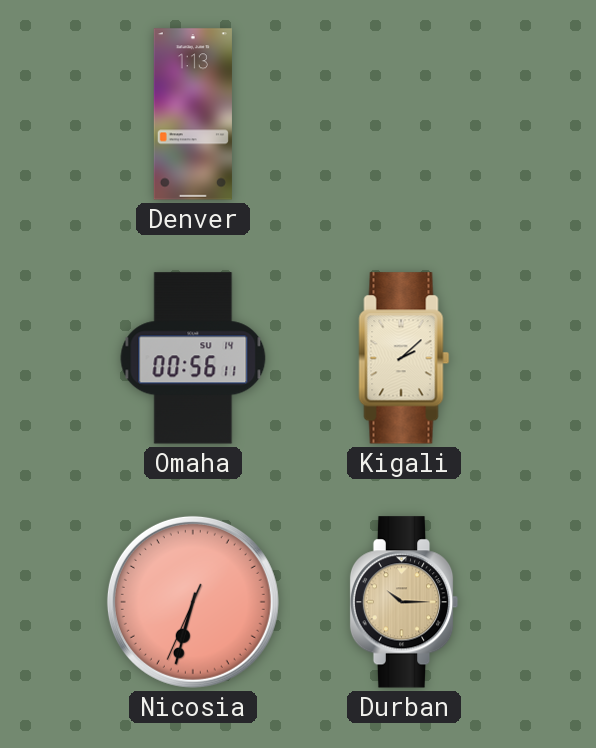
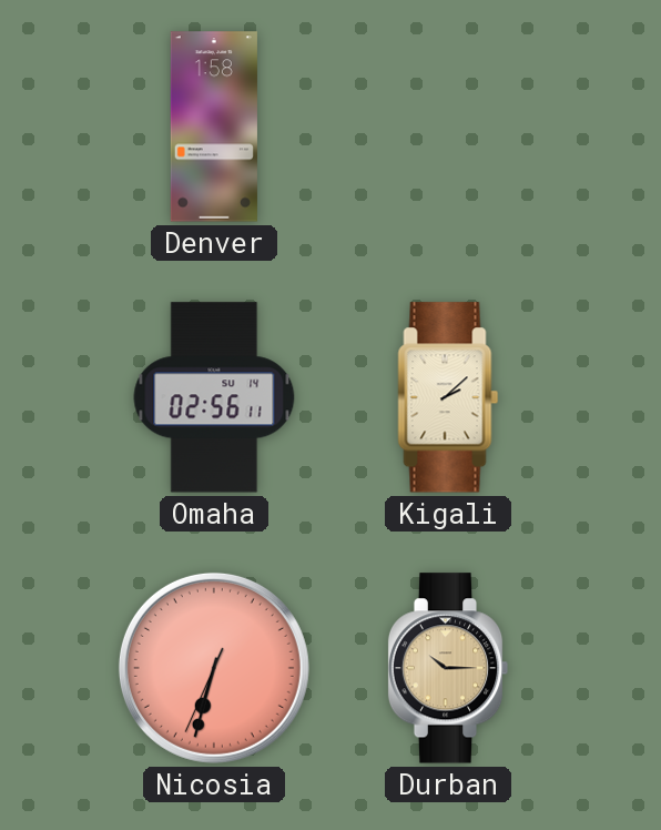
Denver: 1:13 -> 1:58
Omaha: 00:56 -> 02:56
